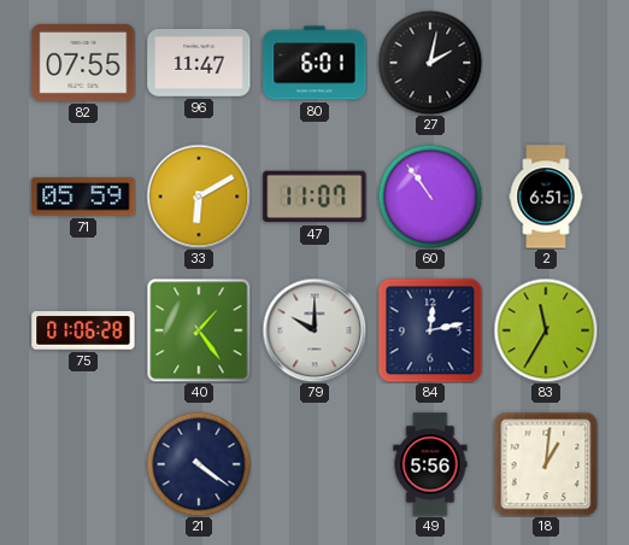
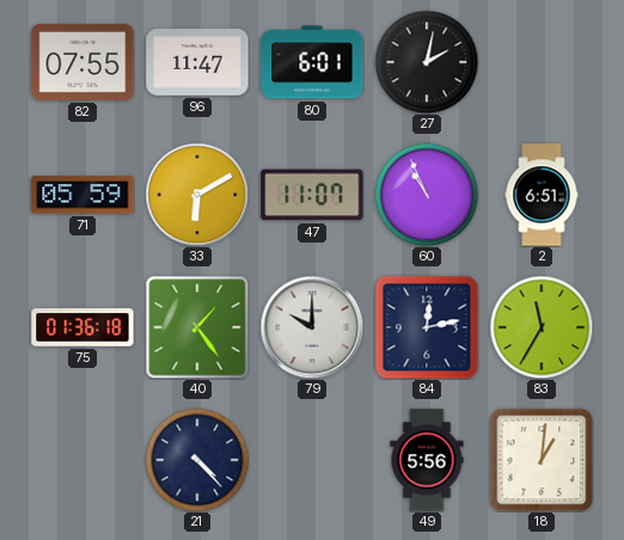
60: 10:54 -> 10:56
75: 01:06 -> 01:36
21: 4:21 -> 4:23
